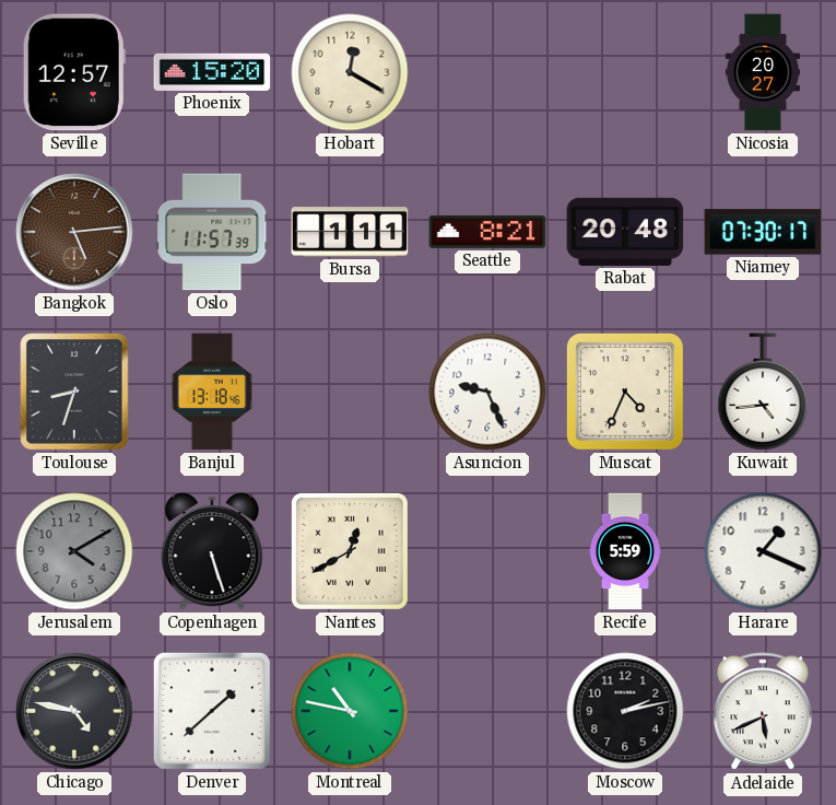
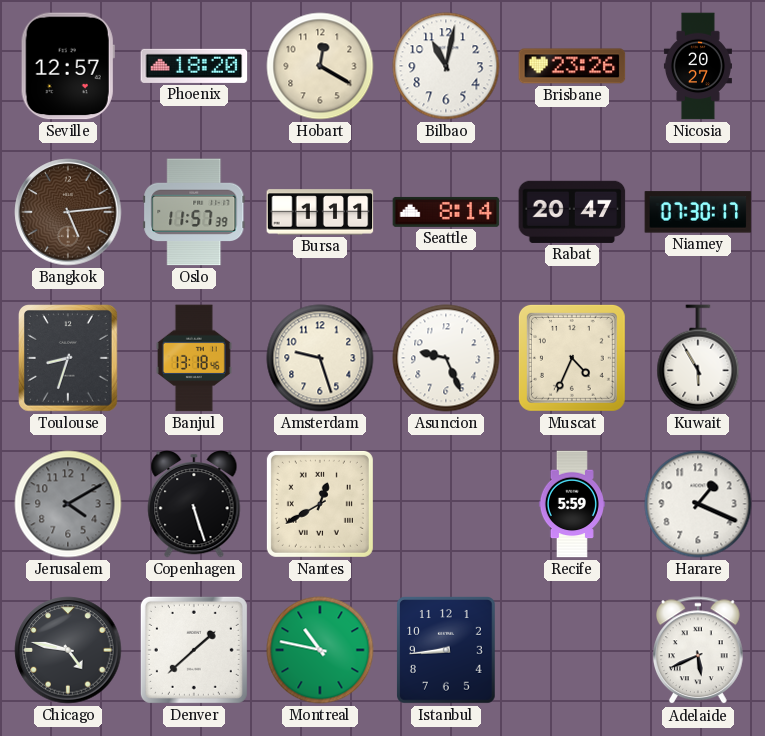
Phoenix: 15:20 -> 18:20
Bilbao: none -> 11:02
Brisbane: none -> 23:26
Seattle: 8:21 -> 8:14
Rabat: 20:48 -> 20:47
Amsterdam: none -> 9:27
Kuwait: 4:44 -> 5:55
Istanbul: none -> 8:44
Moscow: 2:13 -> none
